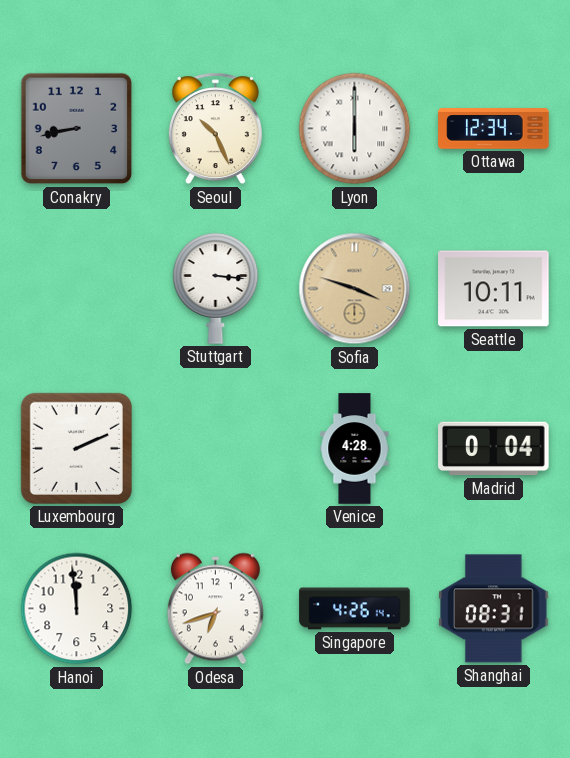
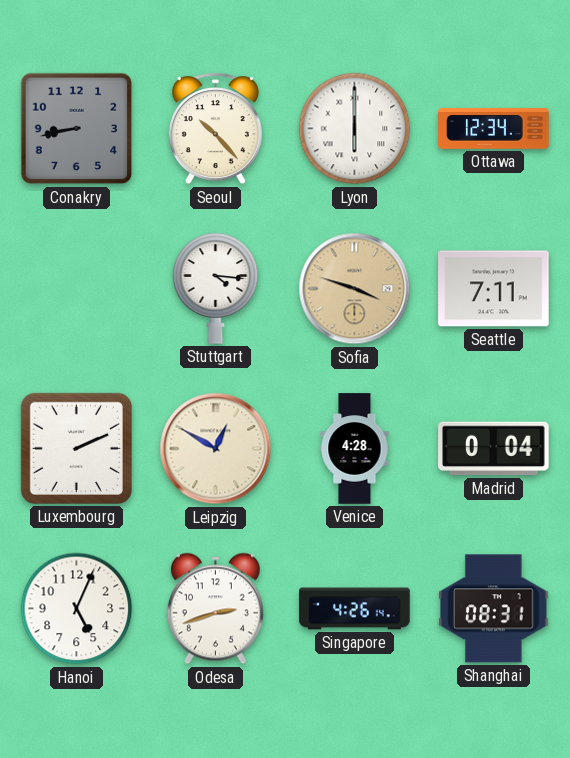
Seoul: 10:26 -> 10:23
Stuttgart: 3:16 -> 4:16
Seattle: 10:11 -> 7:11
Leipzig: none -> 12:50
Hanoi: 11:59 -> 5:04
Odesa: 6:42 -> 2:42
